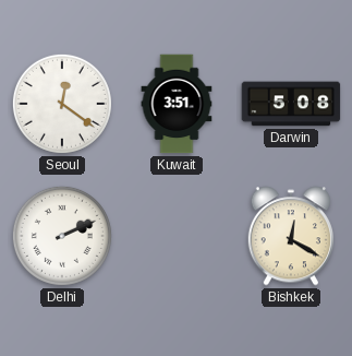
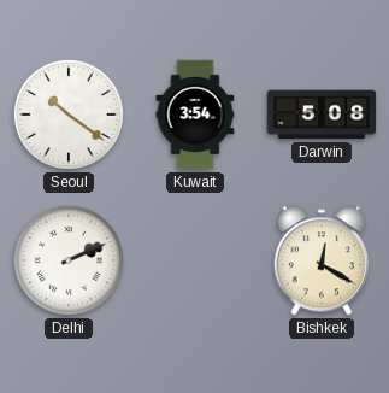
Seoul: 12:21 -> 10:21
Kuwait: 3:51 -> 3:54
